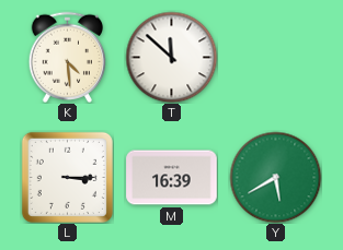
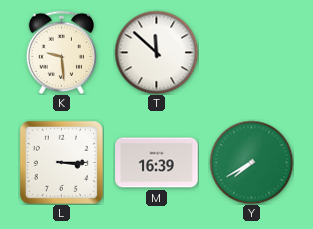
K: 4:29 -> 9:29
Y: 5:40 -> 7:40
